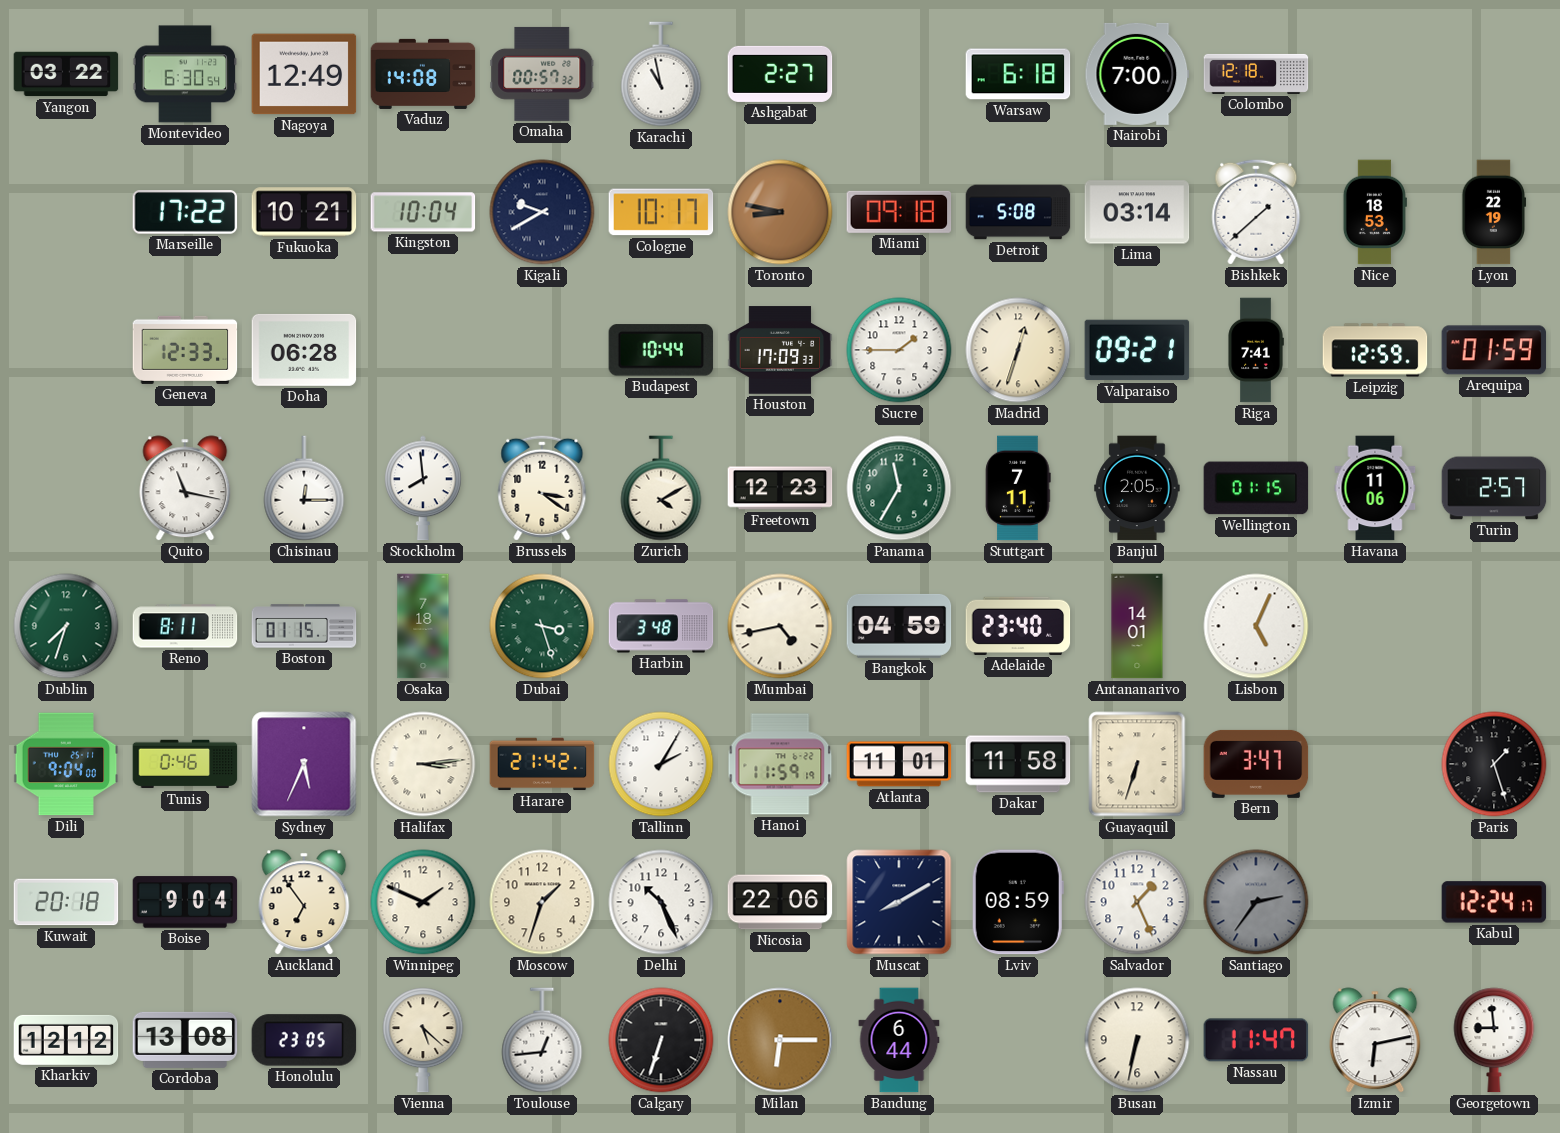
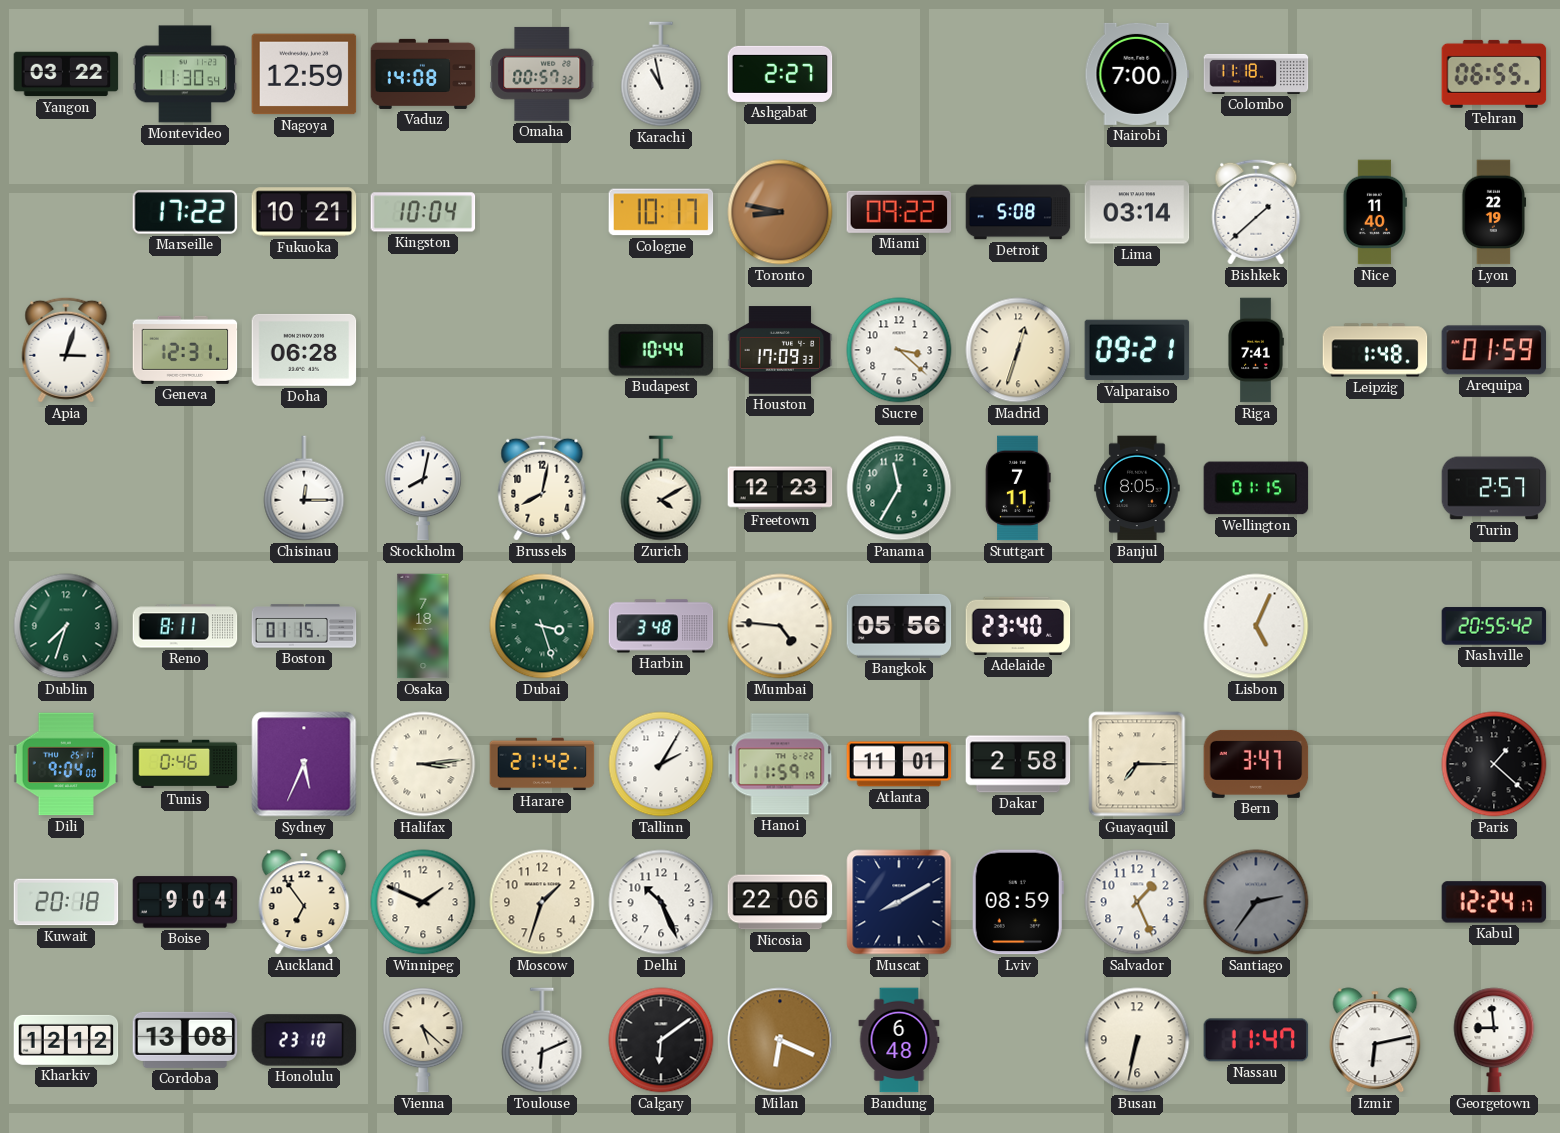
Montevideo: 6:30 -> 11:30
Nagoya: 12:49 -> 12:59
Warsaw: 6:18 -> none
Colombo: 12:18 -> 11:18
Tehran: none -> 06:55
Kigali: 9:40 -> none
Miami: 09:18 -> 09:22
Nice: 18:53 -> 11:40
Apia: none -> 3:03
Geneva: 12:33 -> 12:31
Sucre: 1:45 -> 3:22
Leipzig: 12:59 -> 1:48
Quito: 11:17 -> none
Stockholm: 7:59 -> 8:02
Brussels: 3:21 -> 8:02
Banjul: 2:05 -> 8:05
Havana: 11:06 -> none
Mumbai: 4:43 -> 4:46
Bangkok: 04:59 -> 05:56
Antananarivo: 14:01 -> none
Nashville: none -> 20:55
Dakar: 11:58 -> 2:58
Guayaquil: 6:33 -> 7:15
Paris: 1:27 -> 1:22
Honolulu: 23:05 -> 23:10
Toulouse: 12:44 -> 6:11
Calgary: 6:33 -> 6:09
Milan: 6:15 -> 6:19
Bandung: 6:44 -> 6:48
